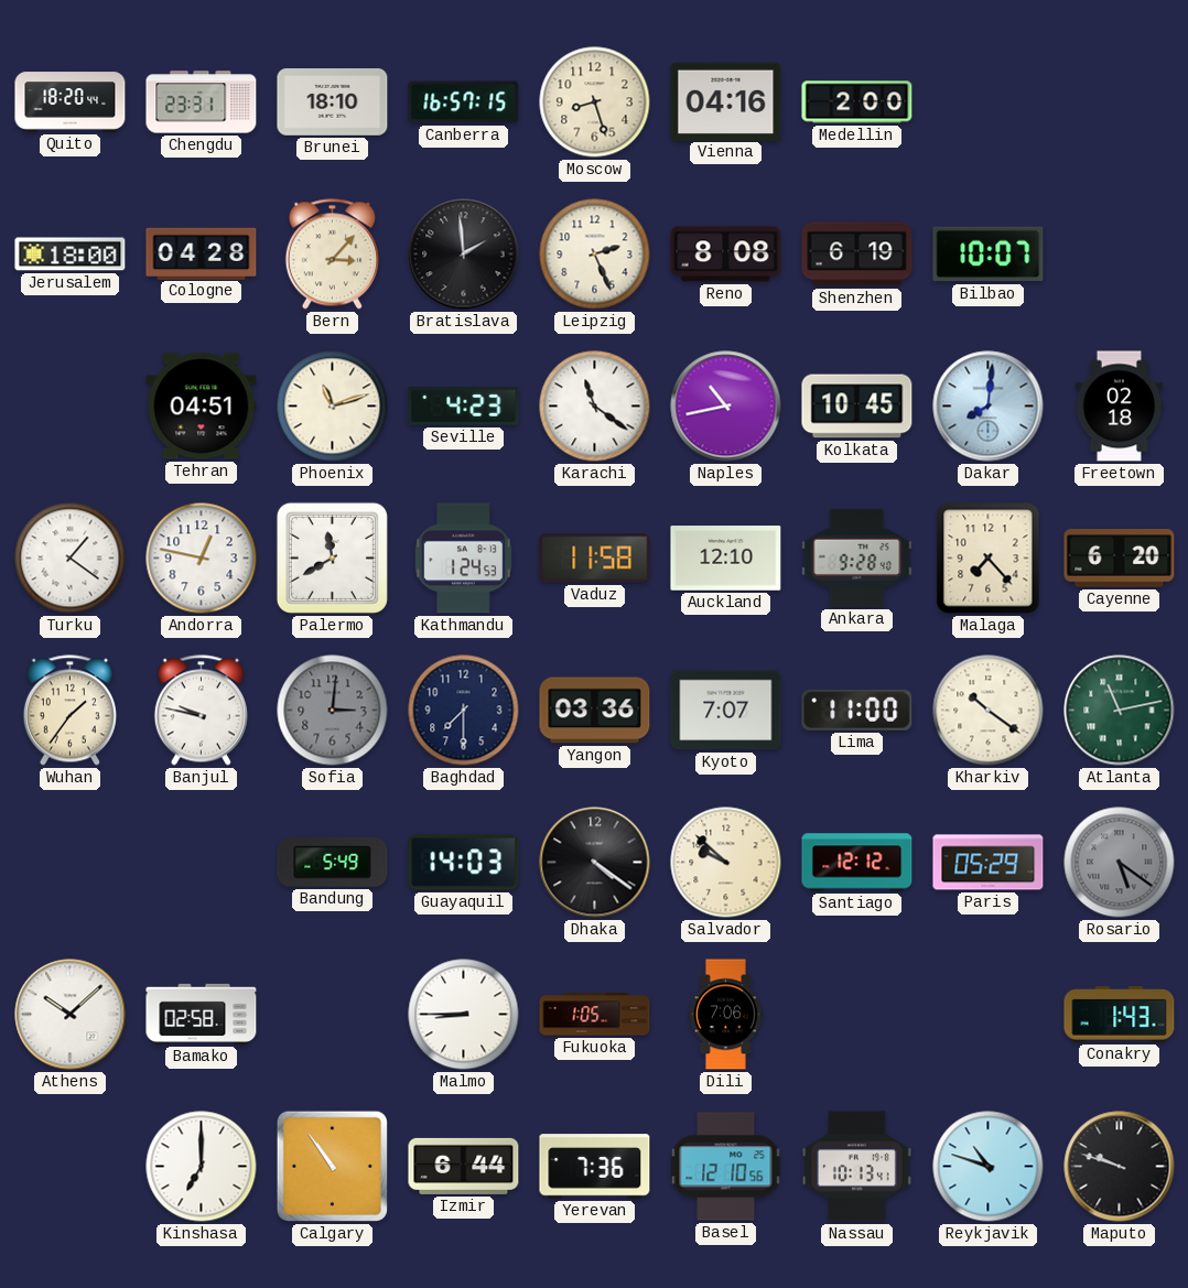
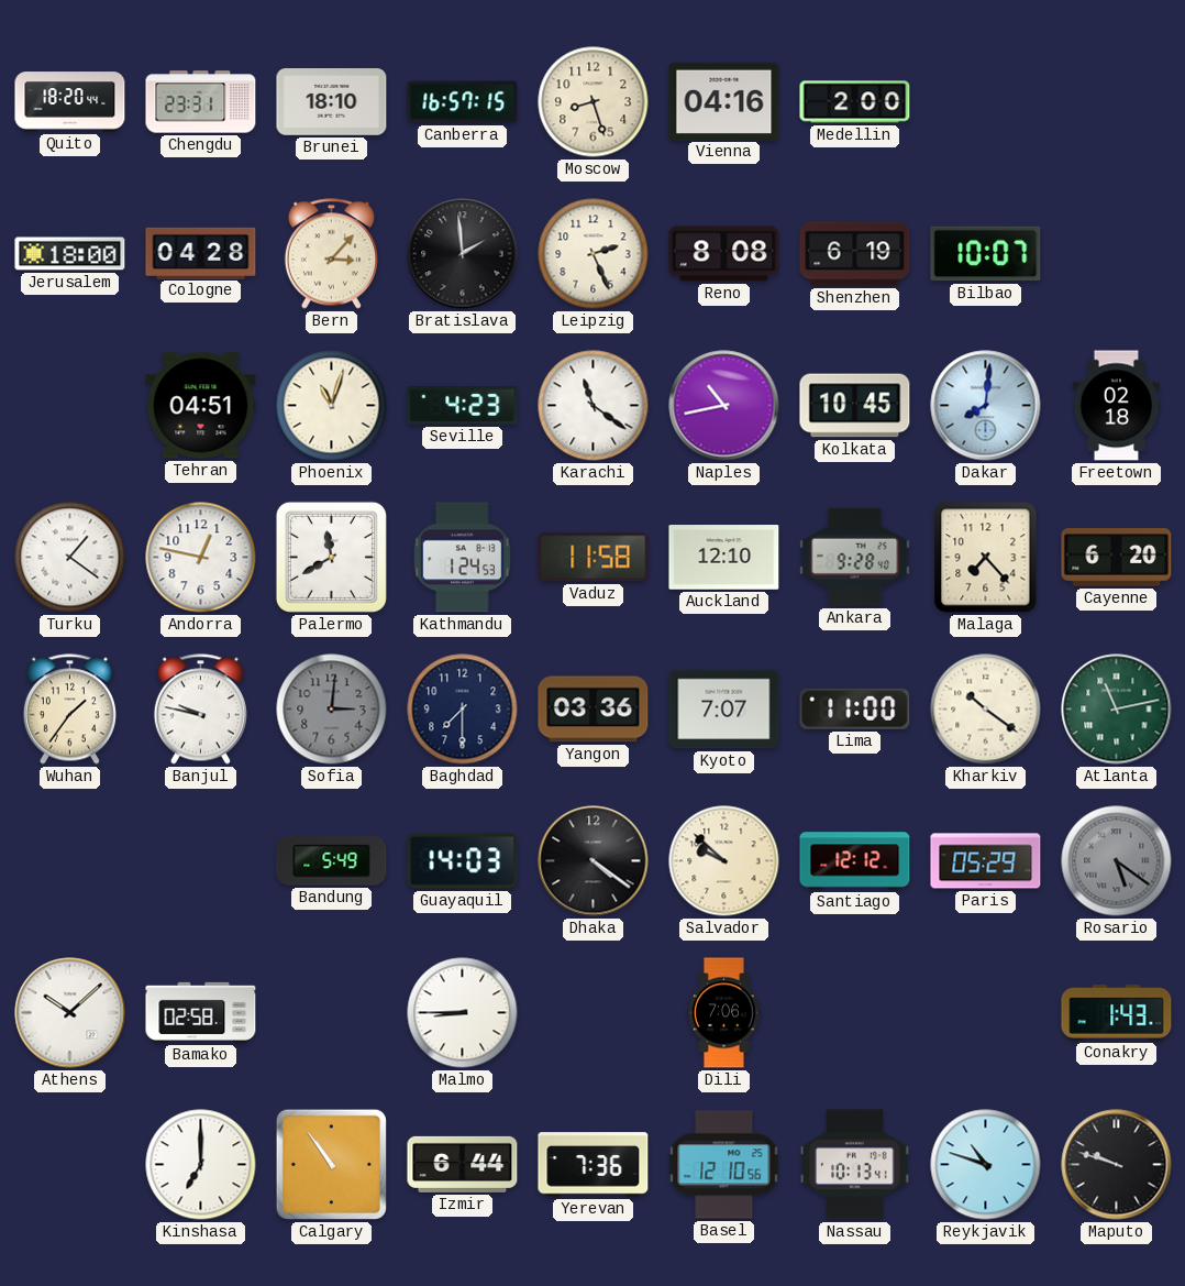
Phoenix: 11:12 -> 11:03
Fukuoka: 1:05 -> none
